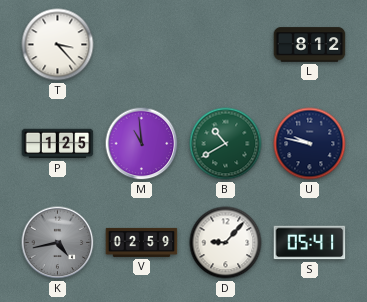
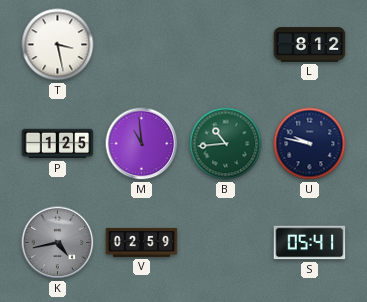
T: 3:23 -> 3:28
B: 10:40 -> 10:44
D: 9:07 -> none
